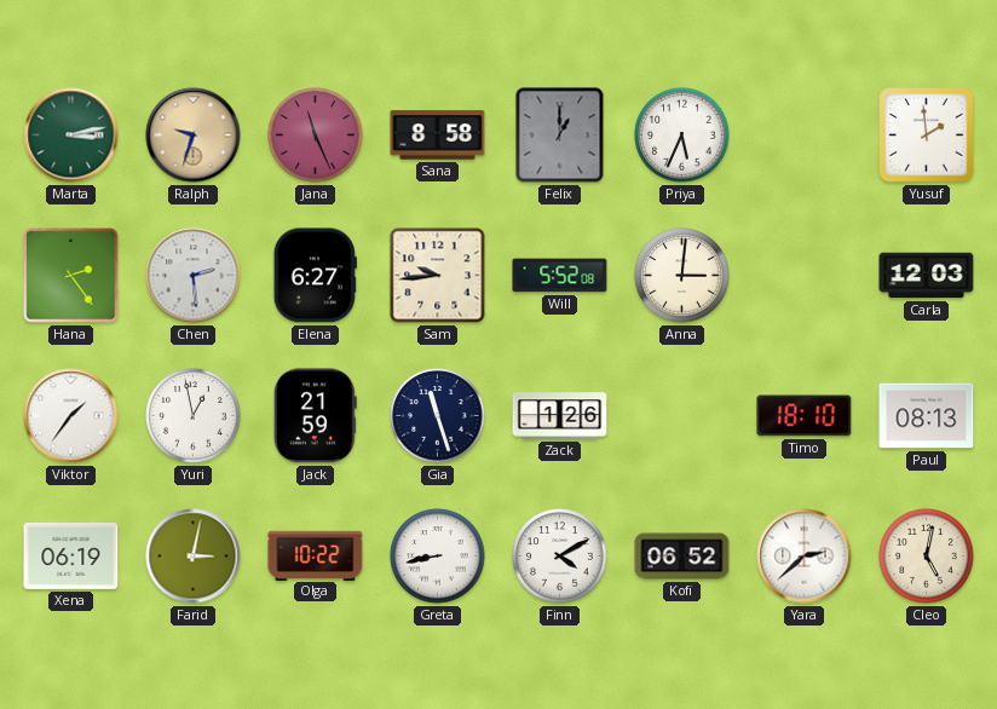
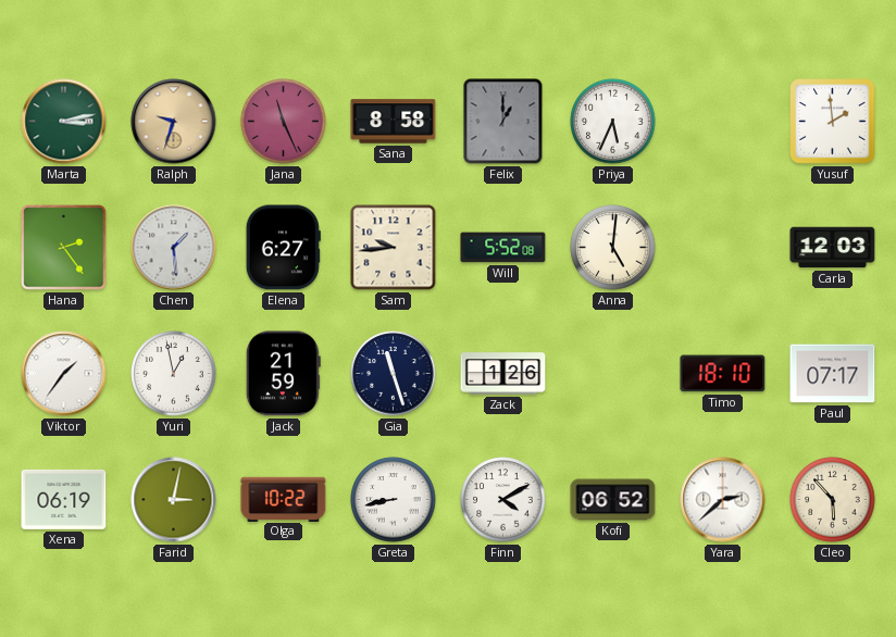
Chen: 2:29 -> 1:29
Anna: 3:01 -> 5:01
Paul: 08:13 -> 07:17
Cleo: 5:02 -> 5:53
